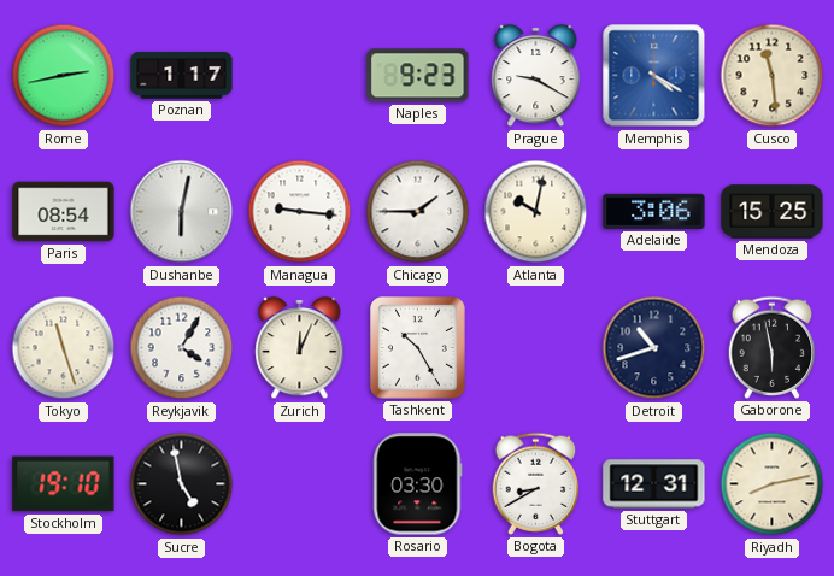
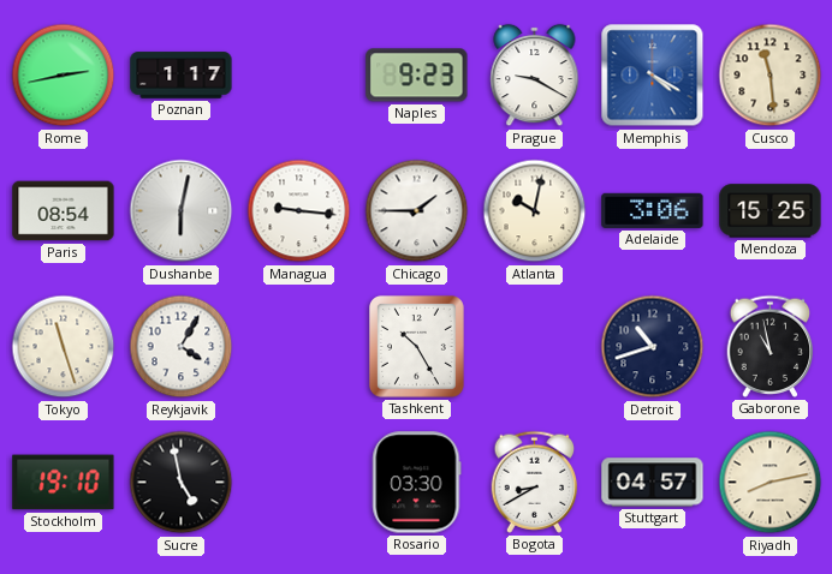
Zurich: 12:04 -> none
Gaborone: 5:58 -> 10:58
Stuttgart: 12:31 -> 04:57
